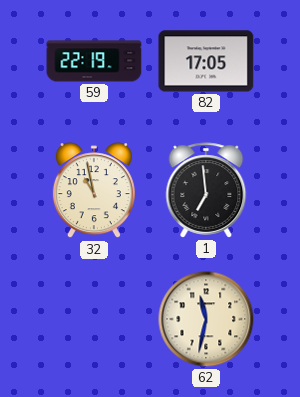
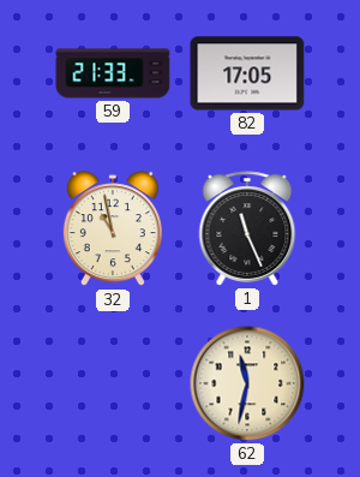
59: 22:19 -> 21:33
1: 6:59 -> 11:26
